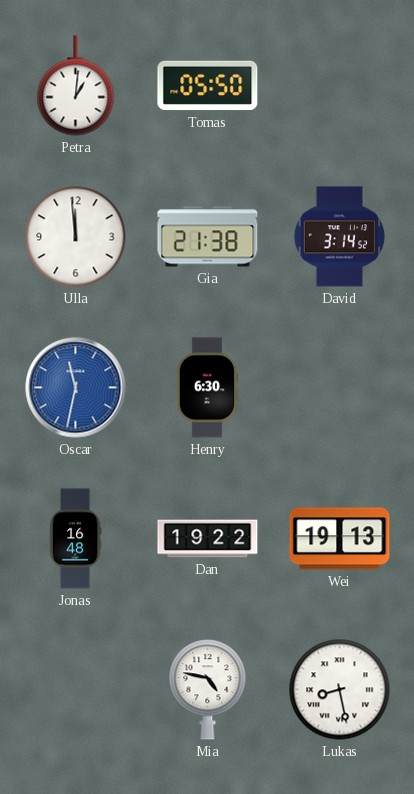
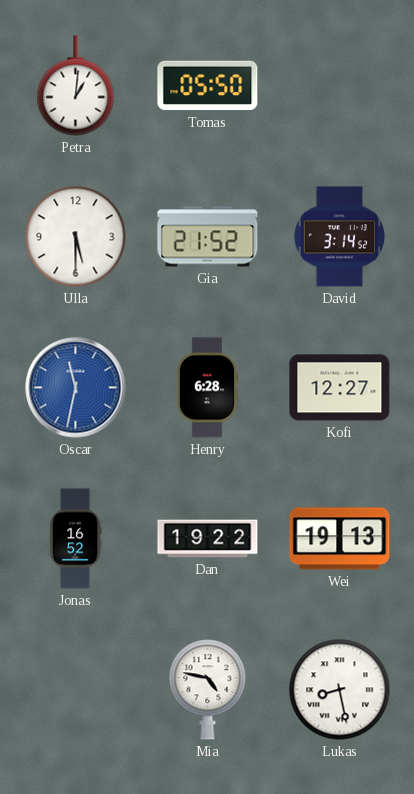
Ulla: 11:59 -> 5:30
Gia: 21:38 -> 21:52
Henry: 6:30 -> 6:28
Kofi: none -> 12:27
Jonas: 16:48 -> 16:52
